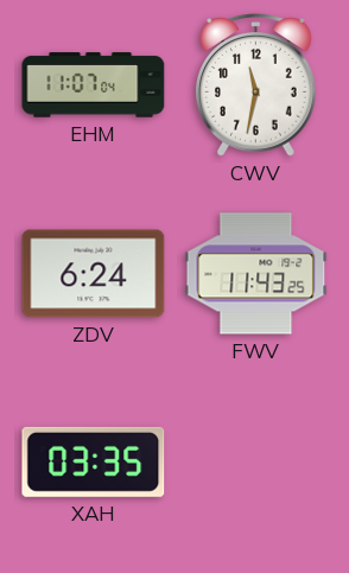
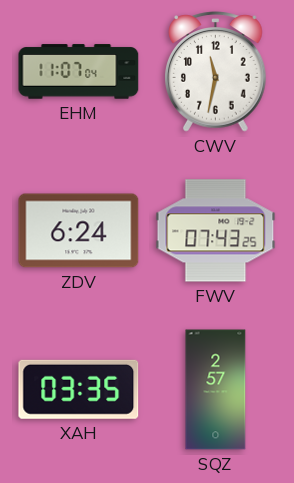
FWV: 11:43 -> 07:43
SQZ: none -> 2:57
